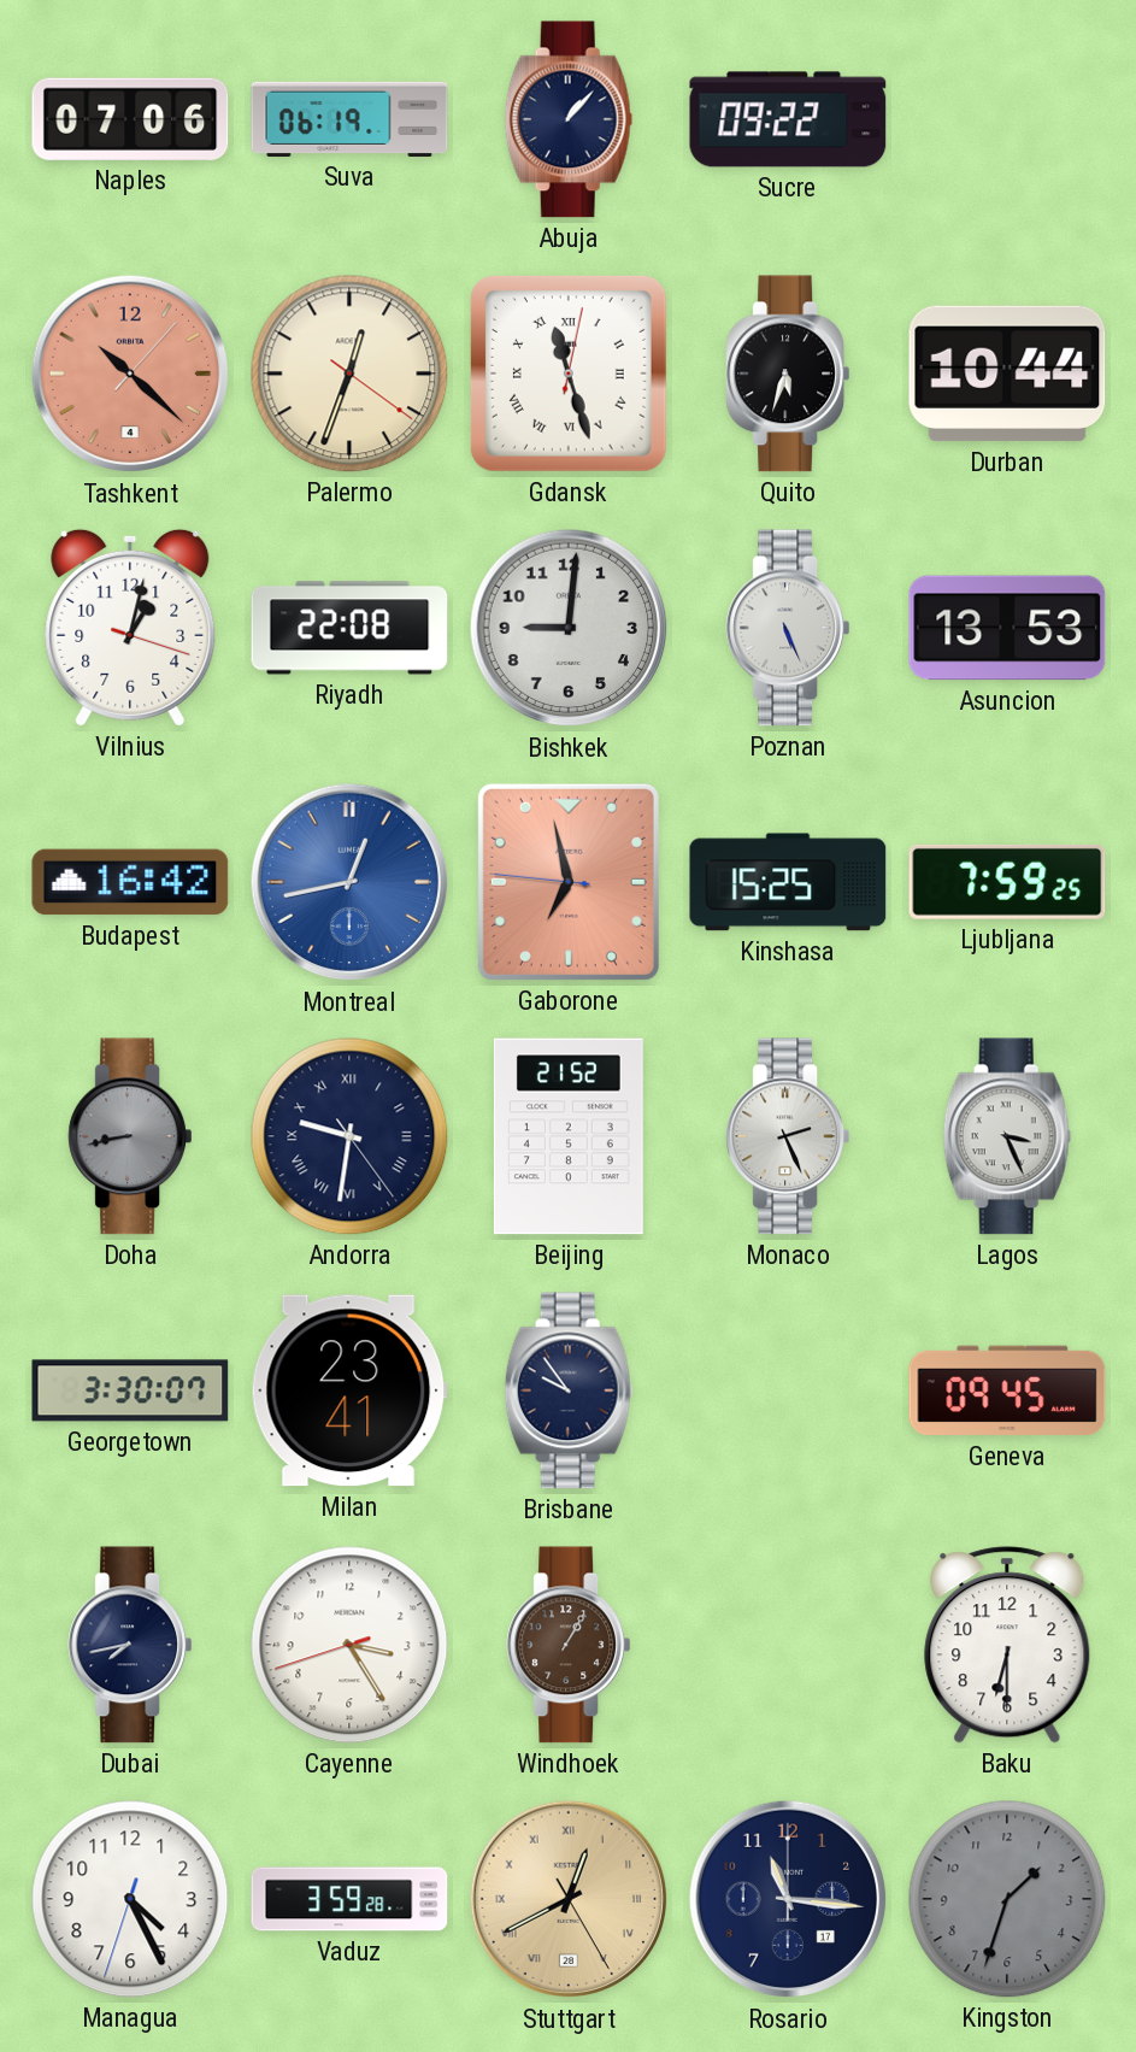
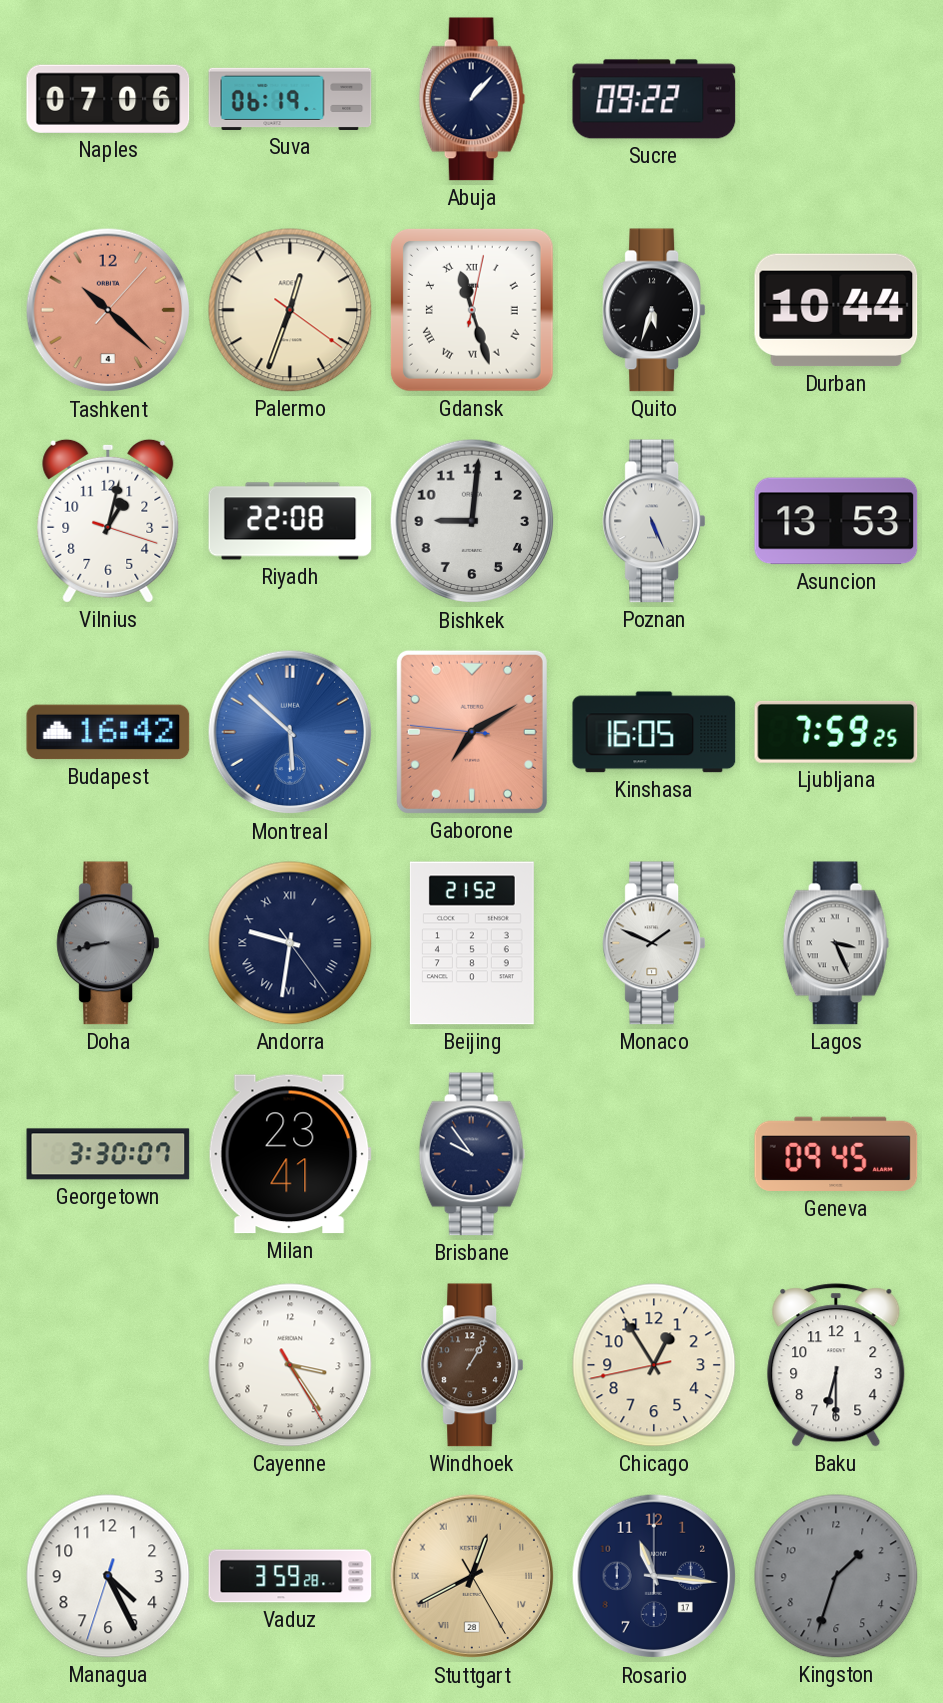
Montreal: 12:43 -> 5:52
Gaborone: 6:57 -> 7:09
Kinshasa: 15:25 -> 16:05
Monaco: 2:26 -> 1:49
Dubai: 7:43 -> none
Cayenne: 3:24:42 -> 3:24:25
Chicago: none -> 12:54
